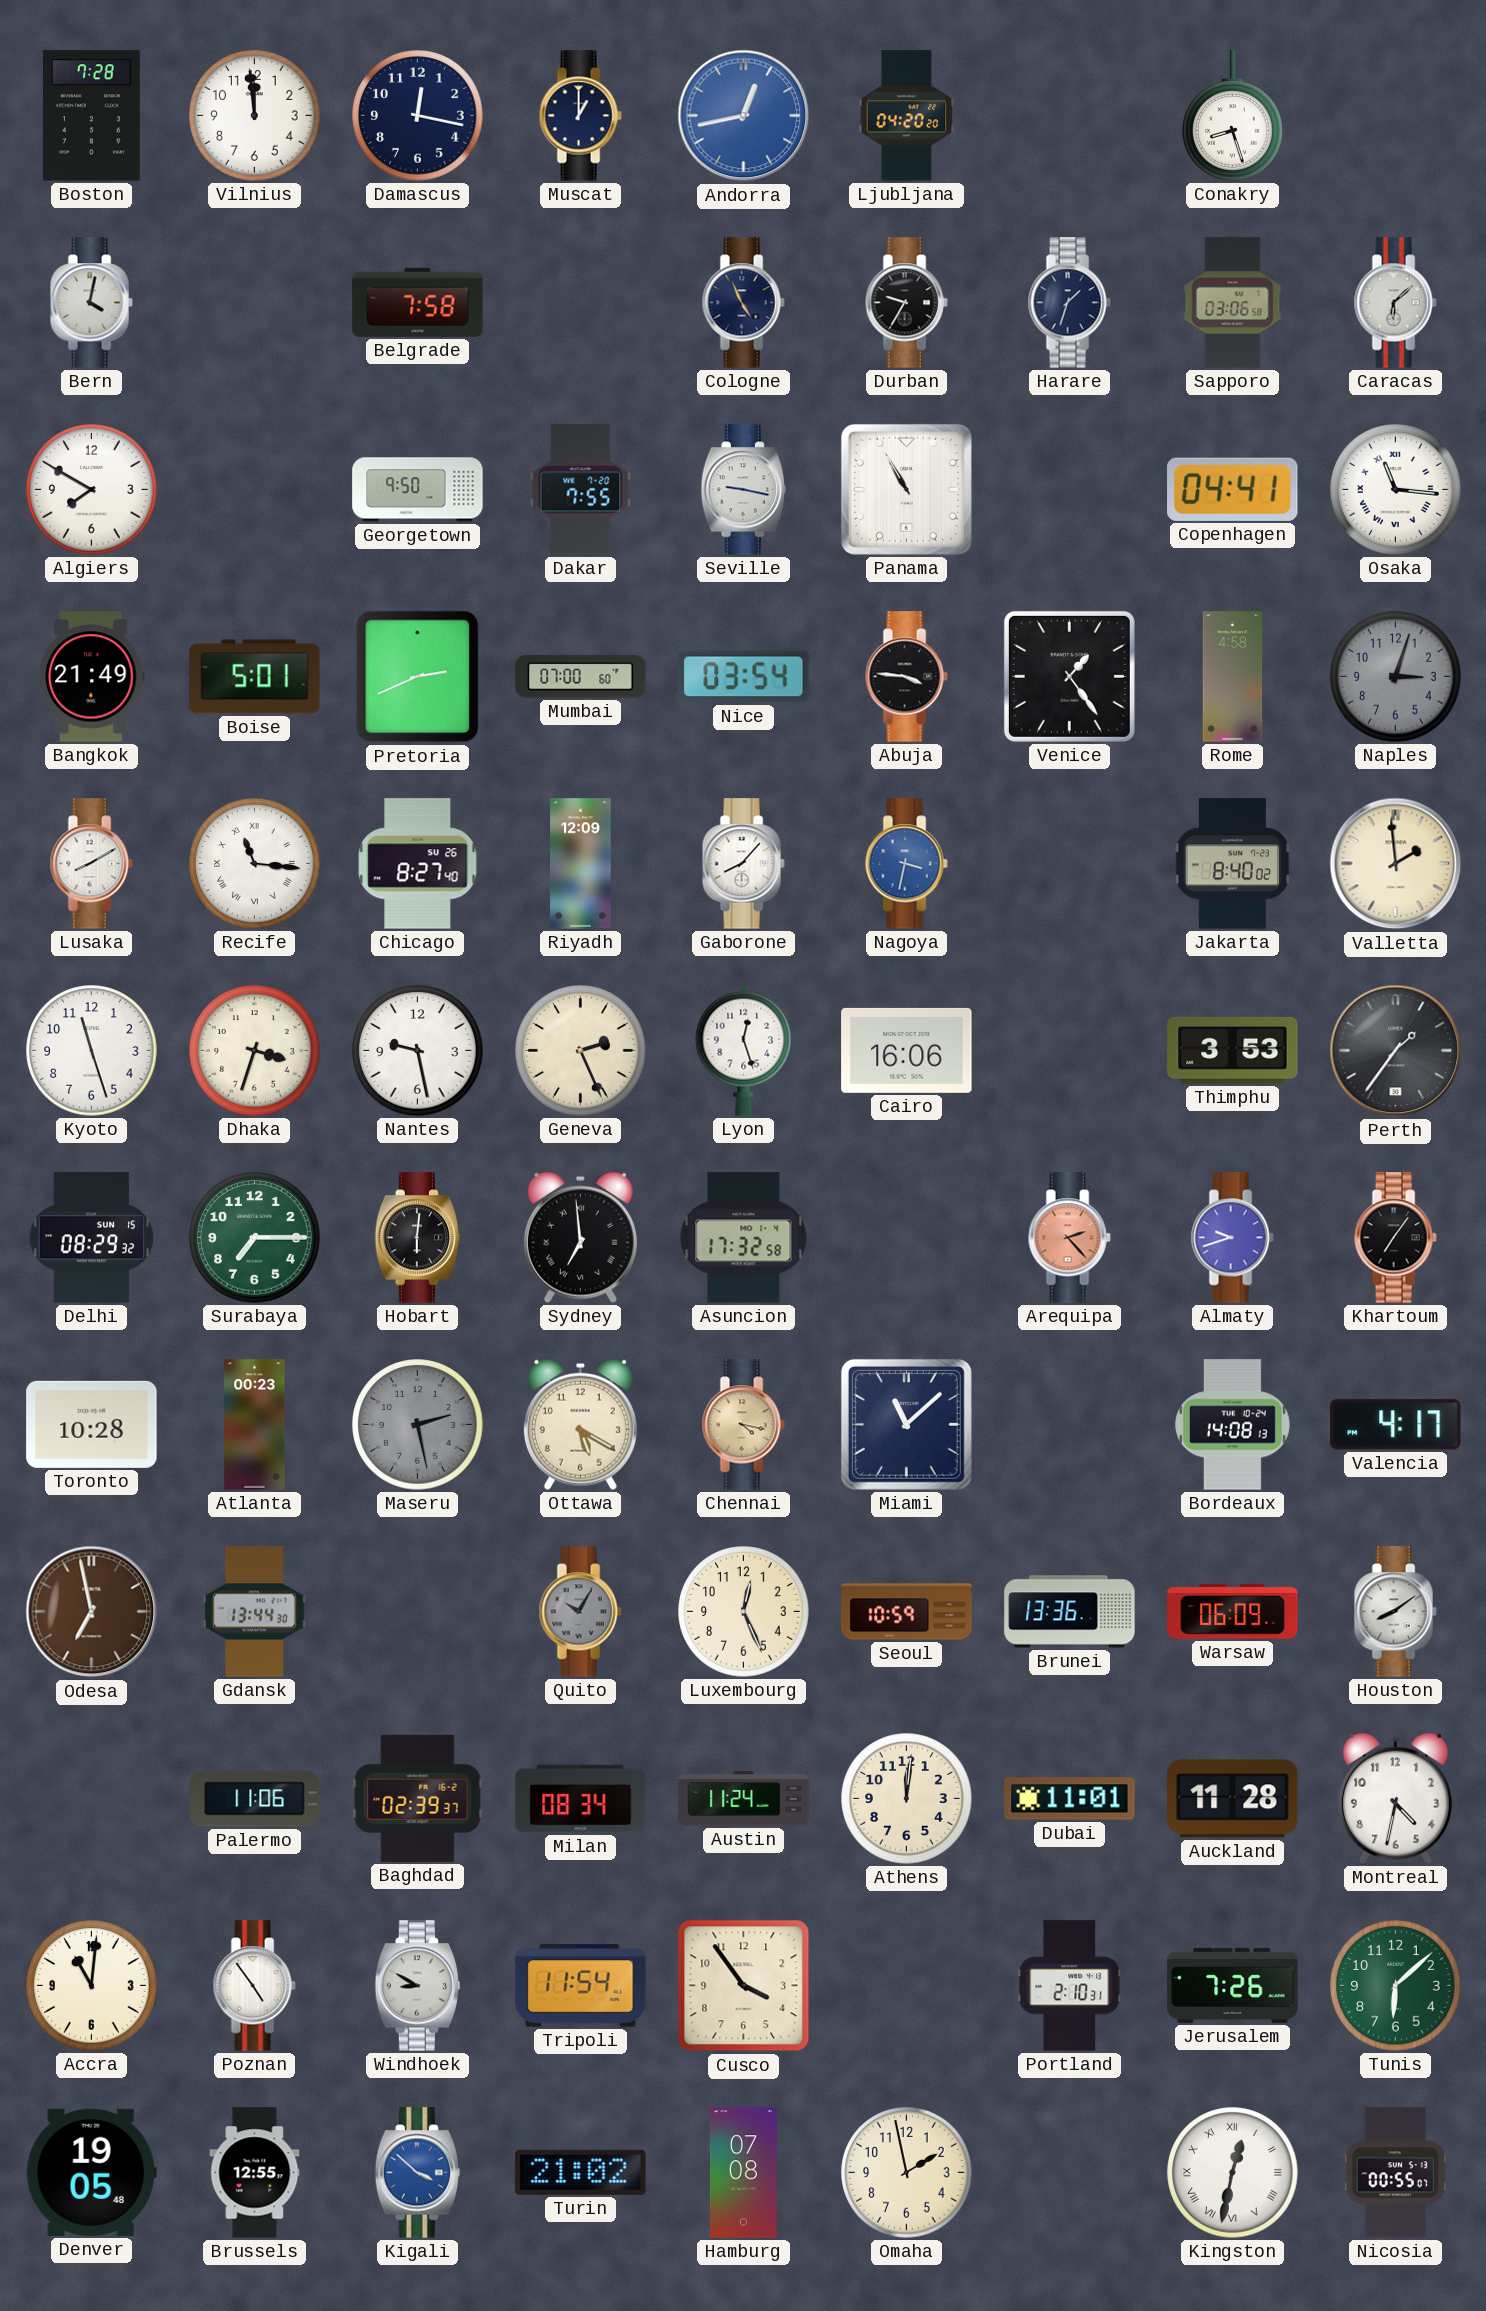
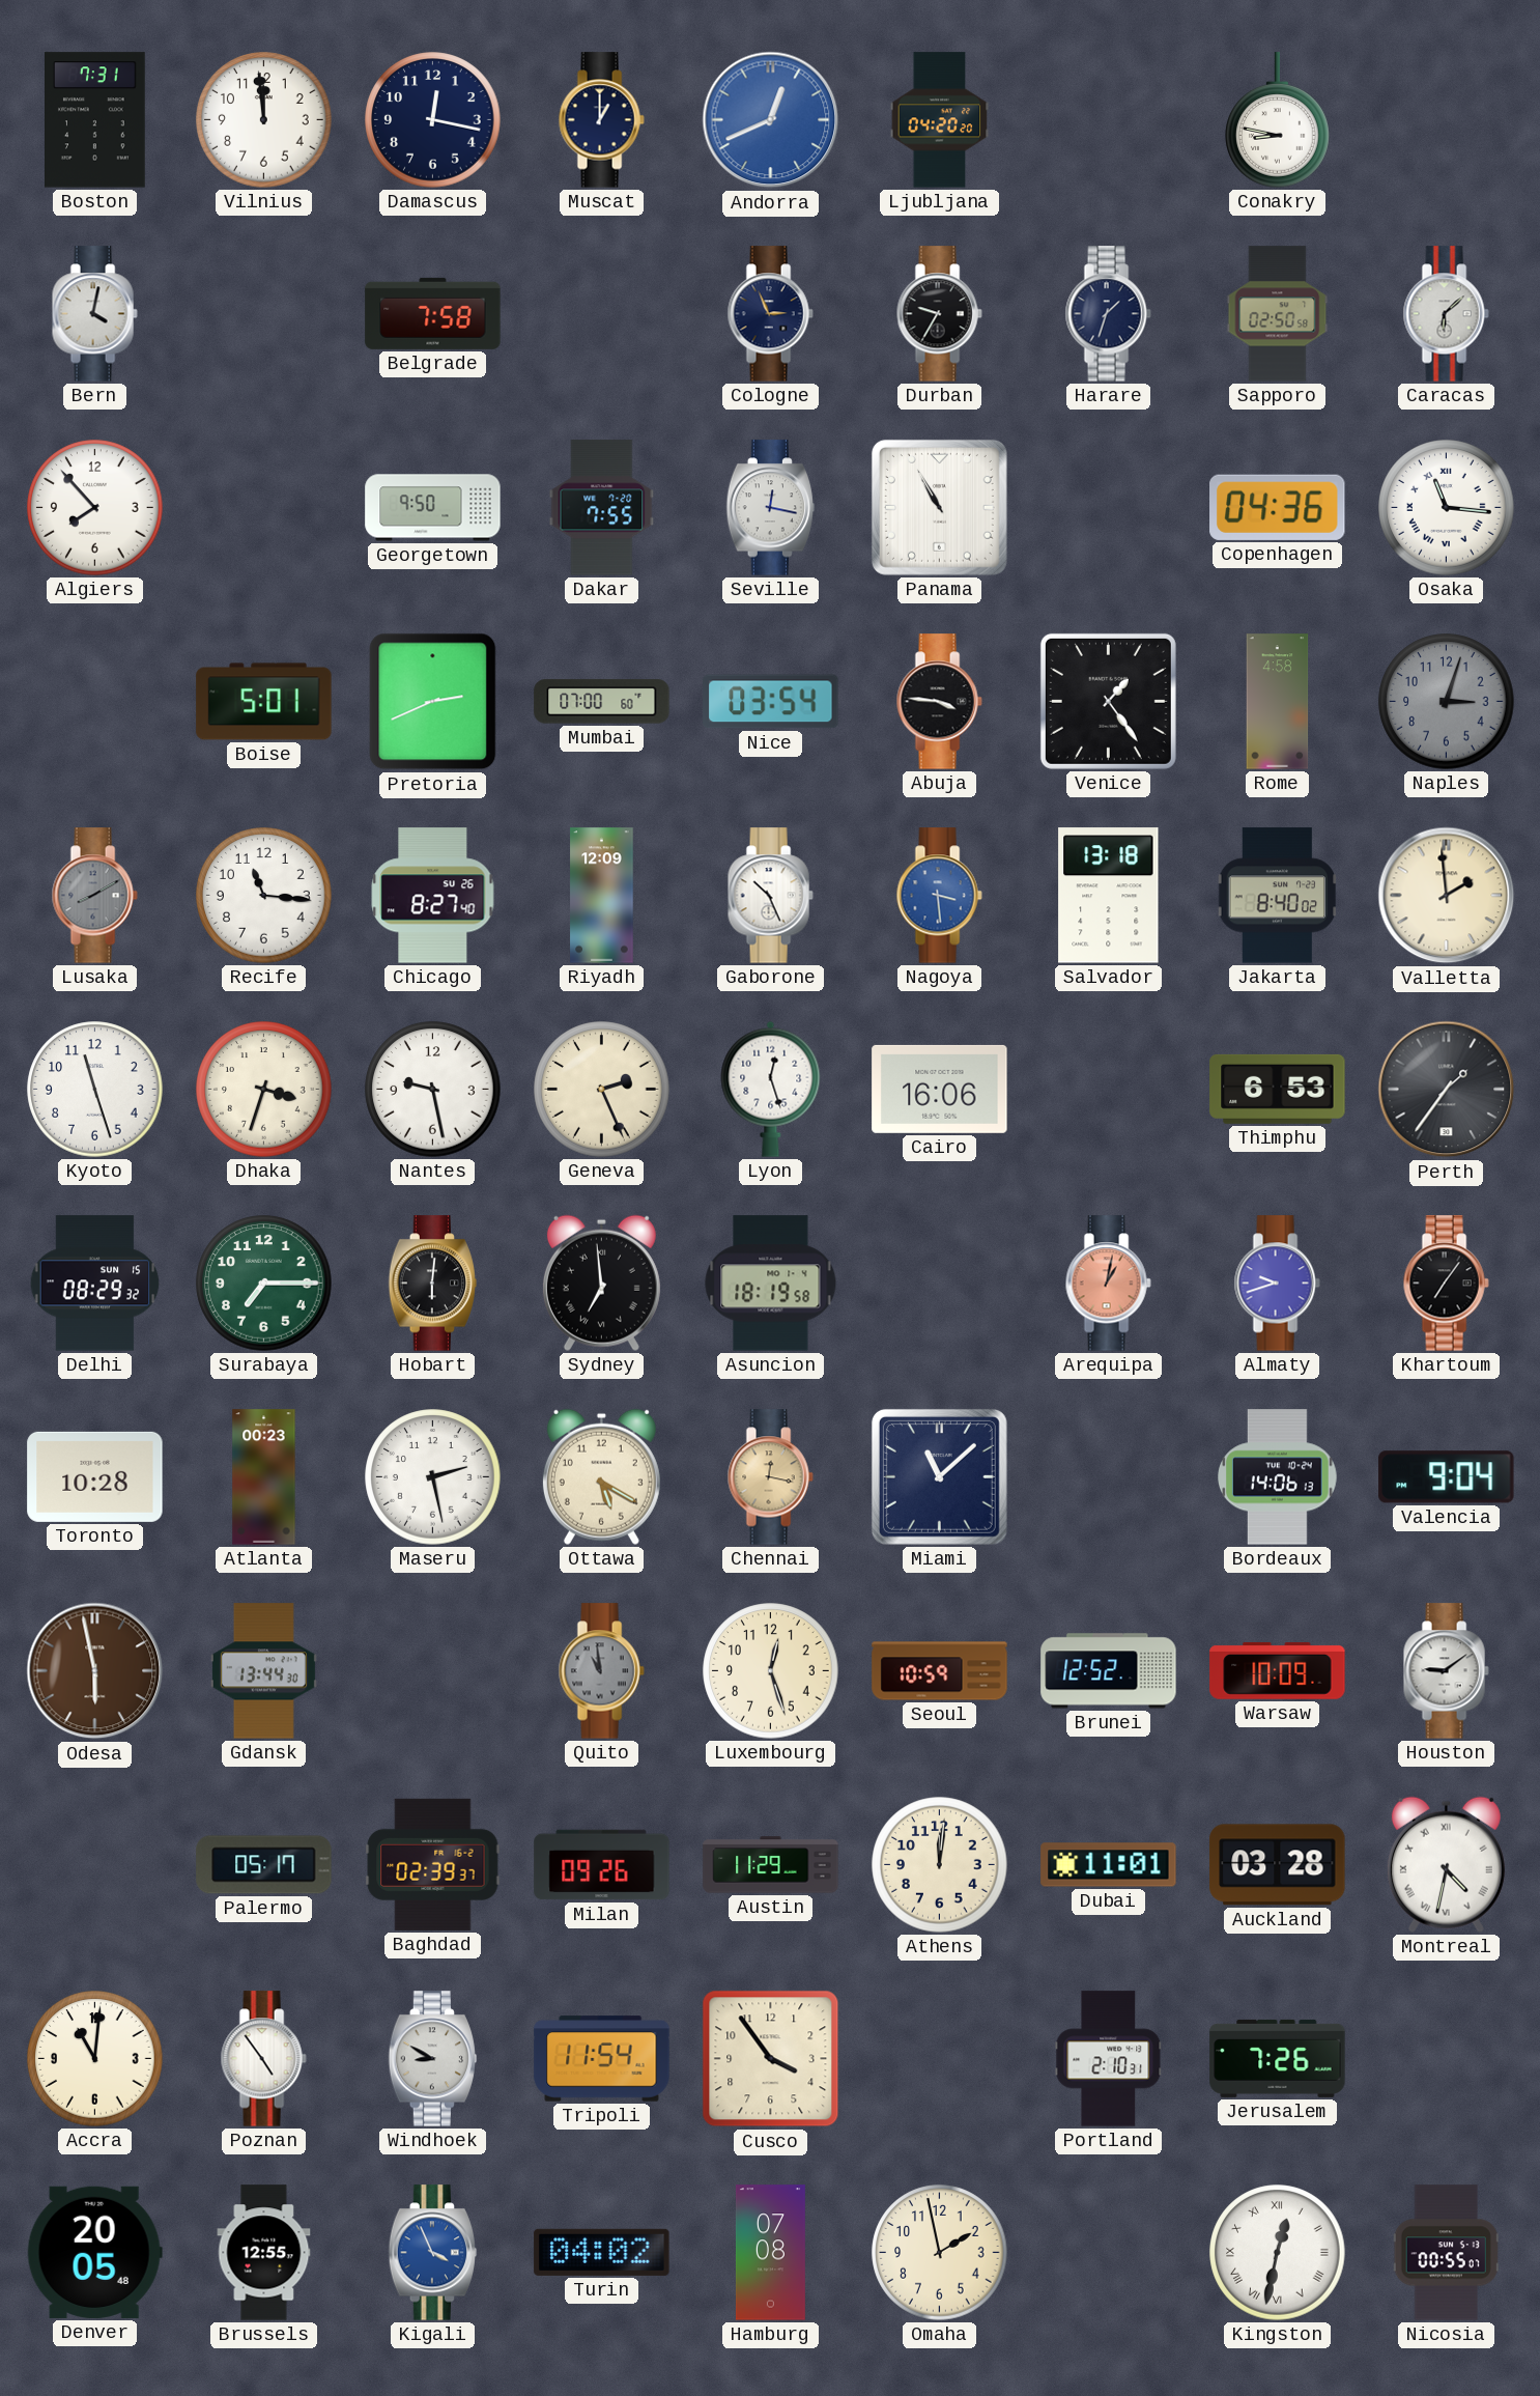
Boston: 7:28 -> 7:31
Andorra: 12:43 -> 12:41
Conakry: 8:27 -> 8:47
Cologne: 4:56 -> 2:56
Sapporo: 03:06 -> 02:50
Algiers: 7:50 -> 7:53
Seville: 9:17 -> 12:17
Copenhagen: 04:41 -> 04:36
Bangkok: 21:49 -> none
Lusaka dial: white -> grey
Recife numerals: Roman -> Arabic
Gaborone: 8:07 -> 10:26
Nagoya: 3:32 -> 3:29
Salvador: none -> 13:18
Thimphu: 3:53 -> 6:53
Asuncion: 17:32 -> 18:19
Arequipa: 2:23 -> 1:02
Maseru dial: grey -> white
Chennai: 4:17 -> 12:17
Bordeaux: 14:08 -> 14:06
Valencia: 4:17 -> 9:04
Odesa: 6:58 -> 5:58
Quito: 10:05 -> 10:59
Luxembourg: 12:26 -> 12:27
Brunei: 13:36 -> 12:52
Warsaw: 06:09 -> 10:09
Houston: 8:09 -> 9:09
Palermo: 11:06 -> 05:17
Milan: 08:34 -> 09:26
Austin: 11:24 -> 11:29
Auckland: 11:28 -> 03:28
Montreal numerals: Arabic -> Roman
Tunis: 6:08 -> none
Denver: 19:05 -> 20:05
Kigali: 3:52 -> 3:56
Turin: 21:02 -> 04:02
